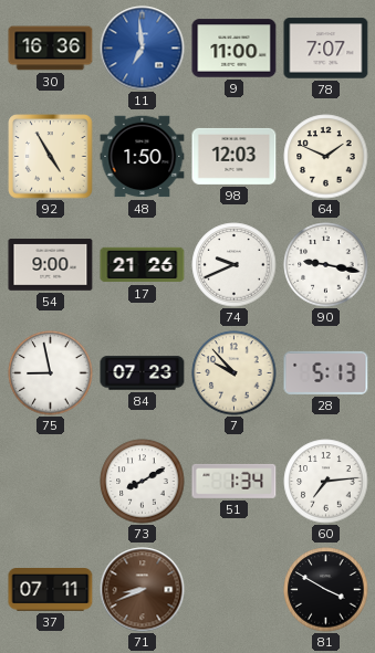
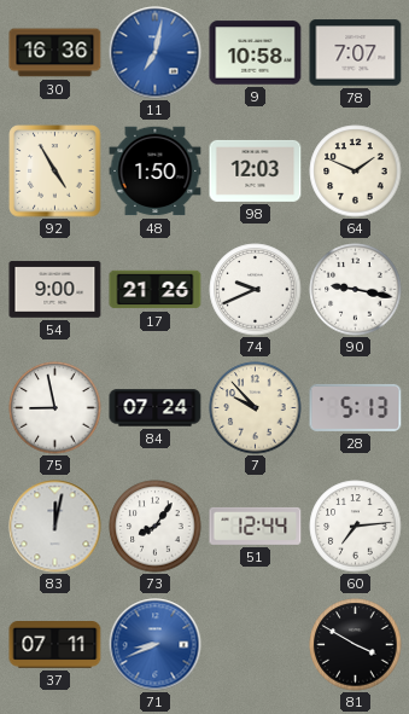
11: 6:59 -> 7:02
9: 11:00 -> 10:58
84: 07:23 -> 07:24
83: none -> 12:02
73: 8:10 -> 8:06
51: 1:34 -> 12:44
71 dial: brown -> blue
